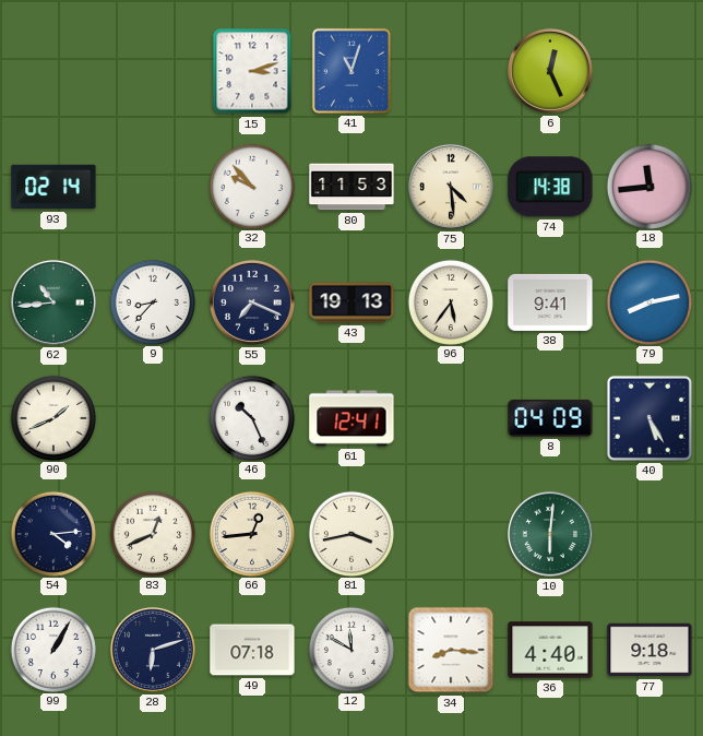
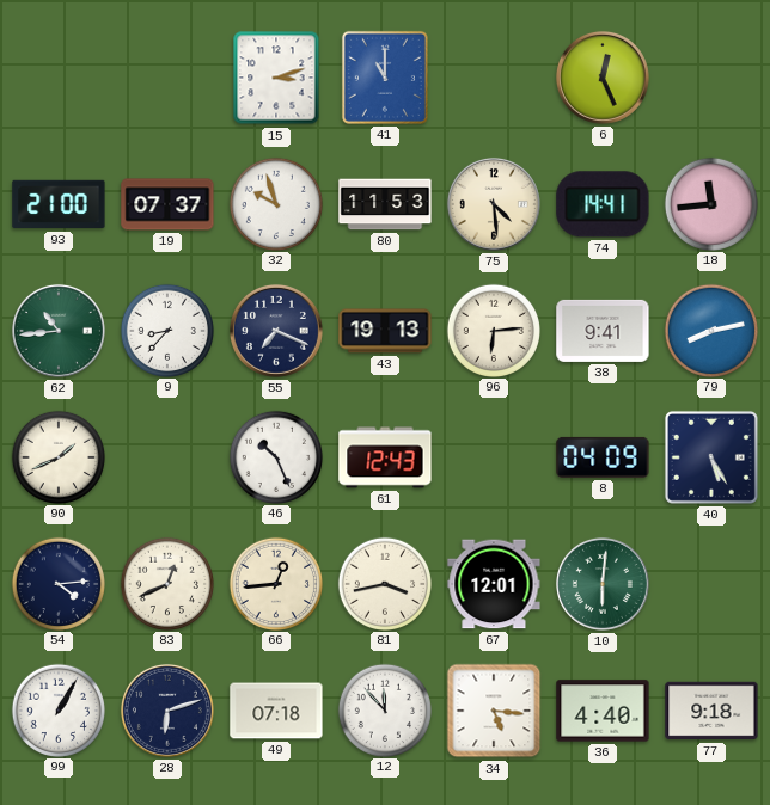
41: 11:03 -> 11:00
93: 02:14 -> 21:00
19: none -> 07:37
32: 9:53 -> 9:57
74: 14:38 -> 14:41
96: 5:36 -> 6:14
61: 12:41 -> 12:43
67: none -> 12:01
12: 11:50 -> 11:53
34: 8:16 -> 5:16
